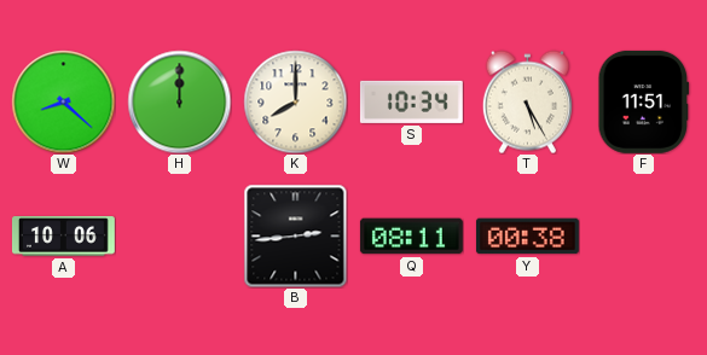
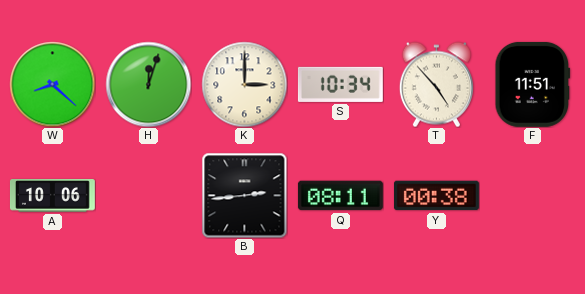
H: 12:00 -> 12:03
K: 8:00 -> 3:00
T: 5:25 -> 4:53
